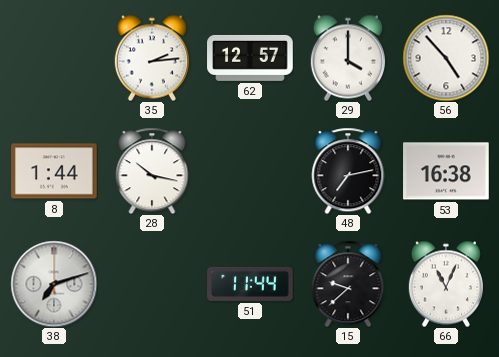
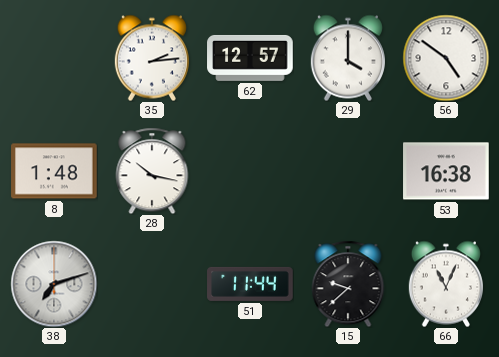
56: 4:53 -> 4:51
8: 1:44 -> 1:48
48: 7:13 -> none
